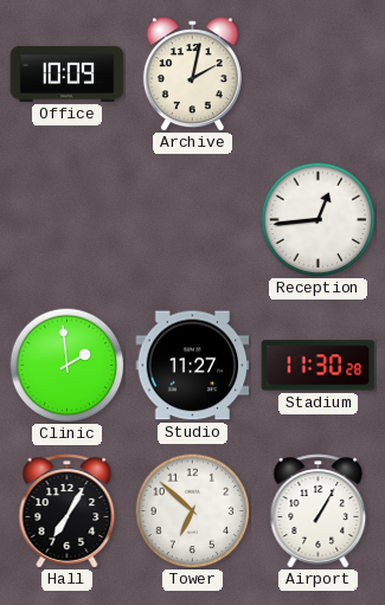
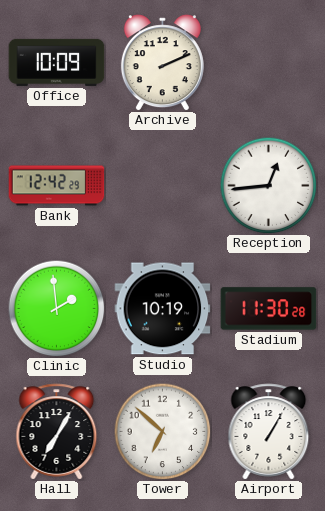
Archive: 2:02 -> 2:11
Bank: none -> 12:42
Studio: 11:27 -> 10:19
